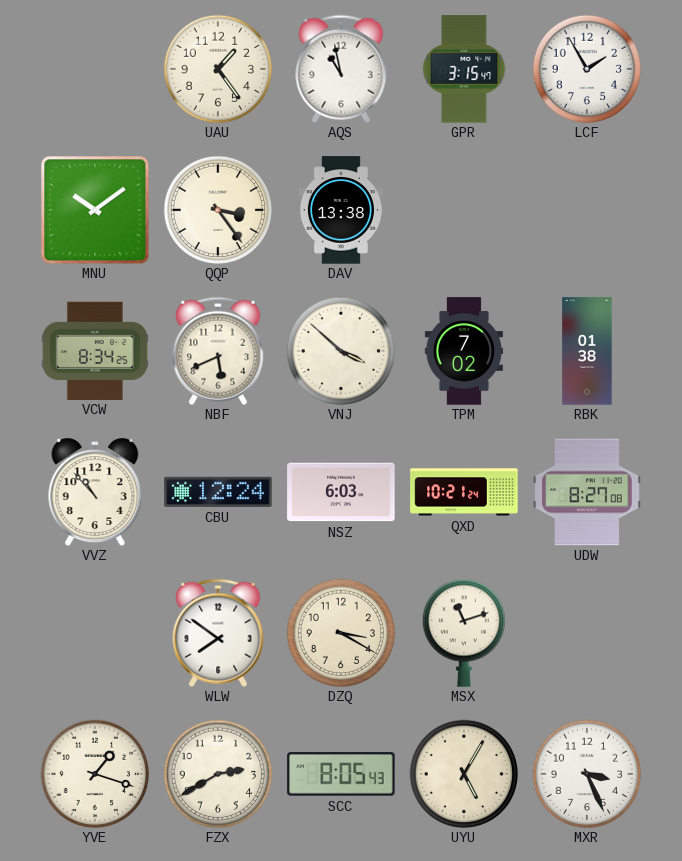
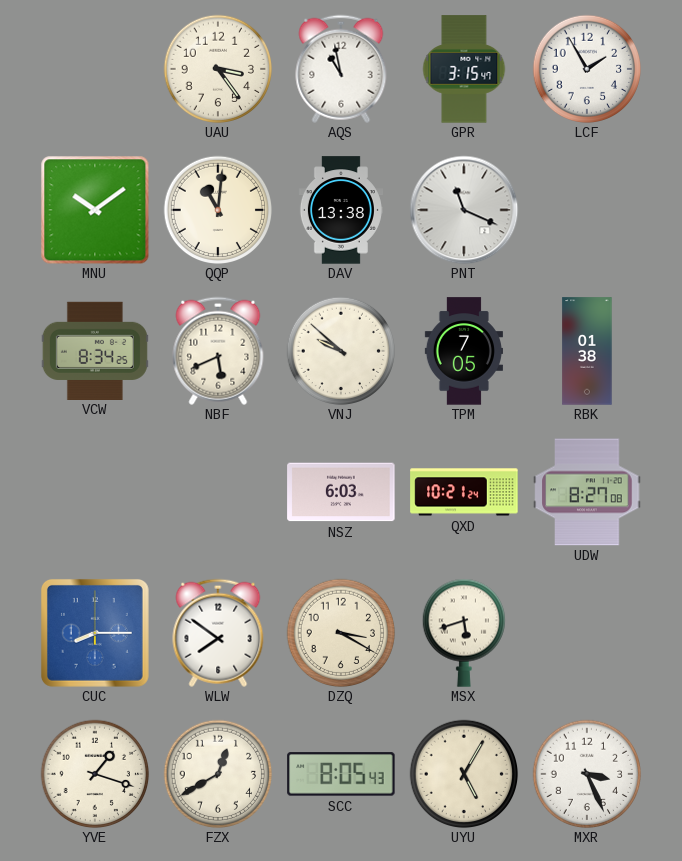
UAU: 1:24 -> 3:24
QQP: 3:24 -> 11:01
PNT: none -> 11:19
VNJ: 3:52 -> 9:52
TPM: 7:02 -> 7:05
VVZ: 10:53 -> none
CBU: 12:24 -> none
CUC: none -> 8:15
MSX: 11:12 -> 5:42
FZX: 2:40 -> 12:40
